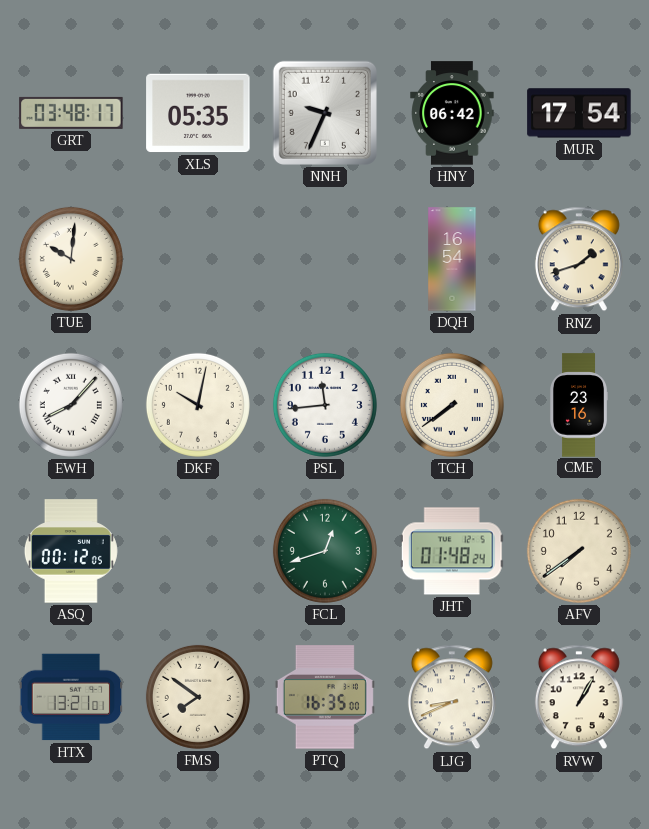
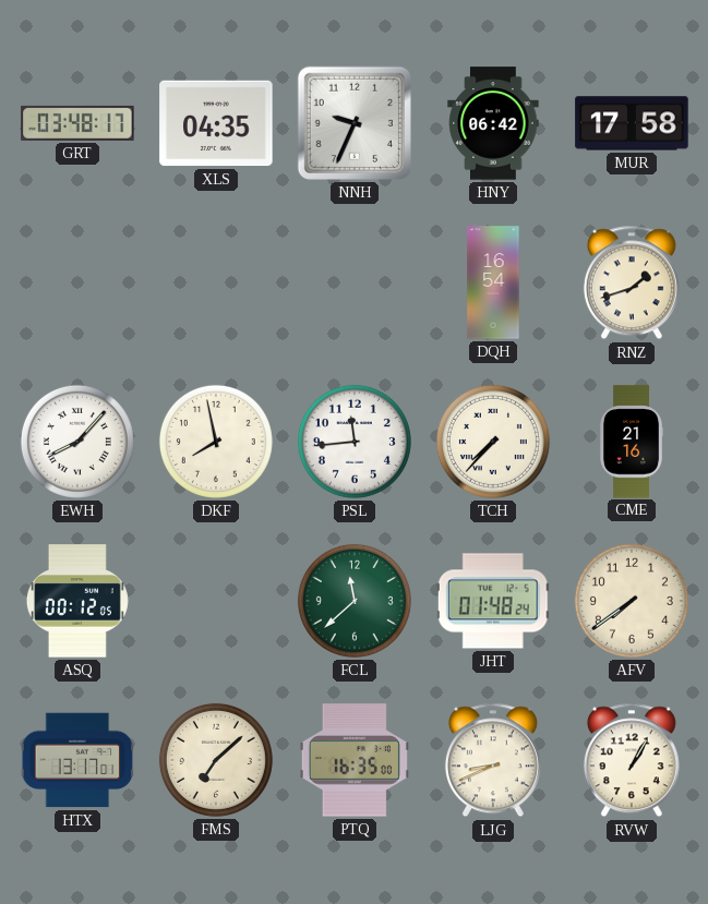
XLS: 05:35 -> 04:35
MUR: 17:54 -> 17:58
TUE: 10:01 -> none
DKF: 10:02 -> 7:58
TCH: 7:39 -> 7:37
CME: 23:16 -> 21:16
FCL: 12:42 -> 11:38
HTX: 13:21 -> 13:17
FMS: 7:51 -> 7:08
